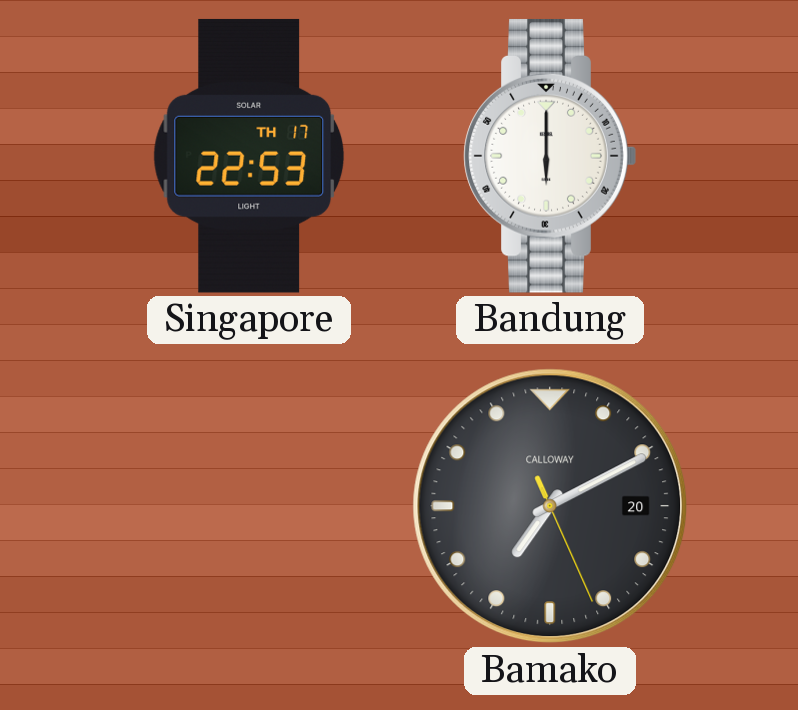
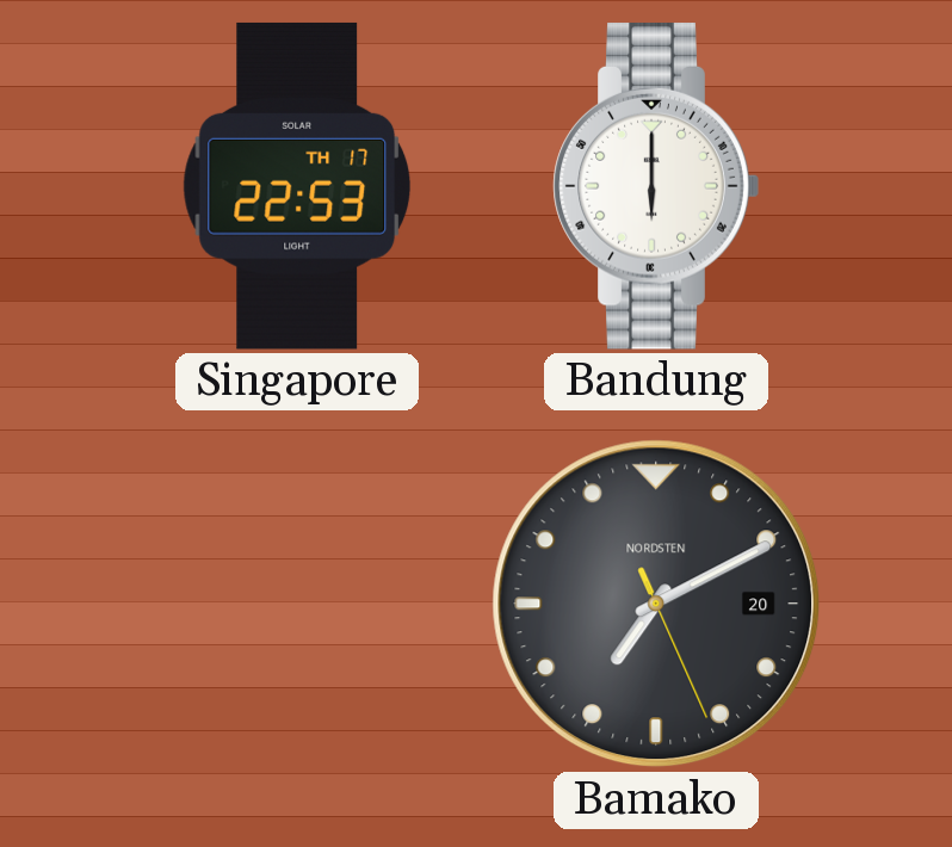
Bamako brand: CALLOWAY -> NORDSTEN
